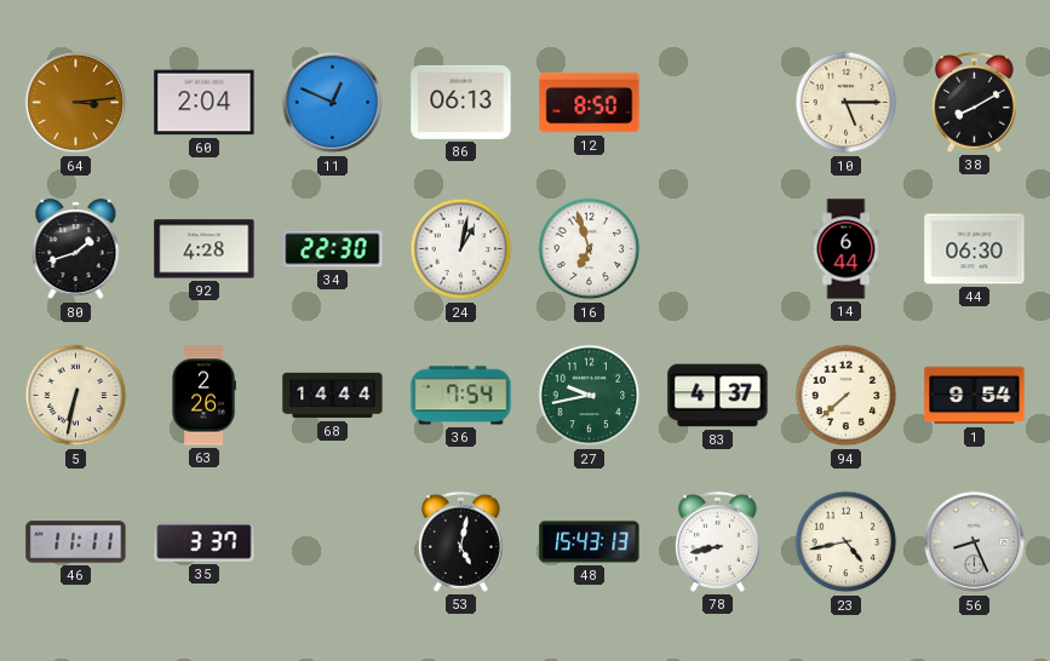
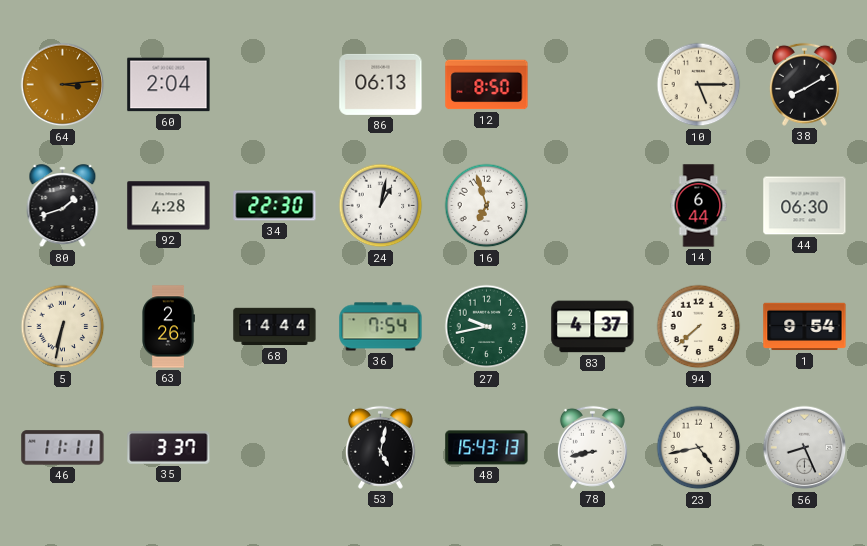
11: 12:49 -> none
